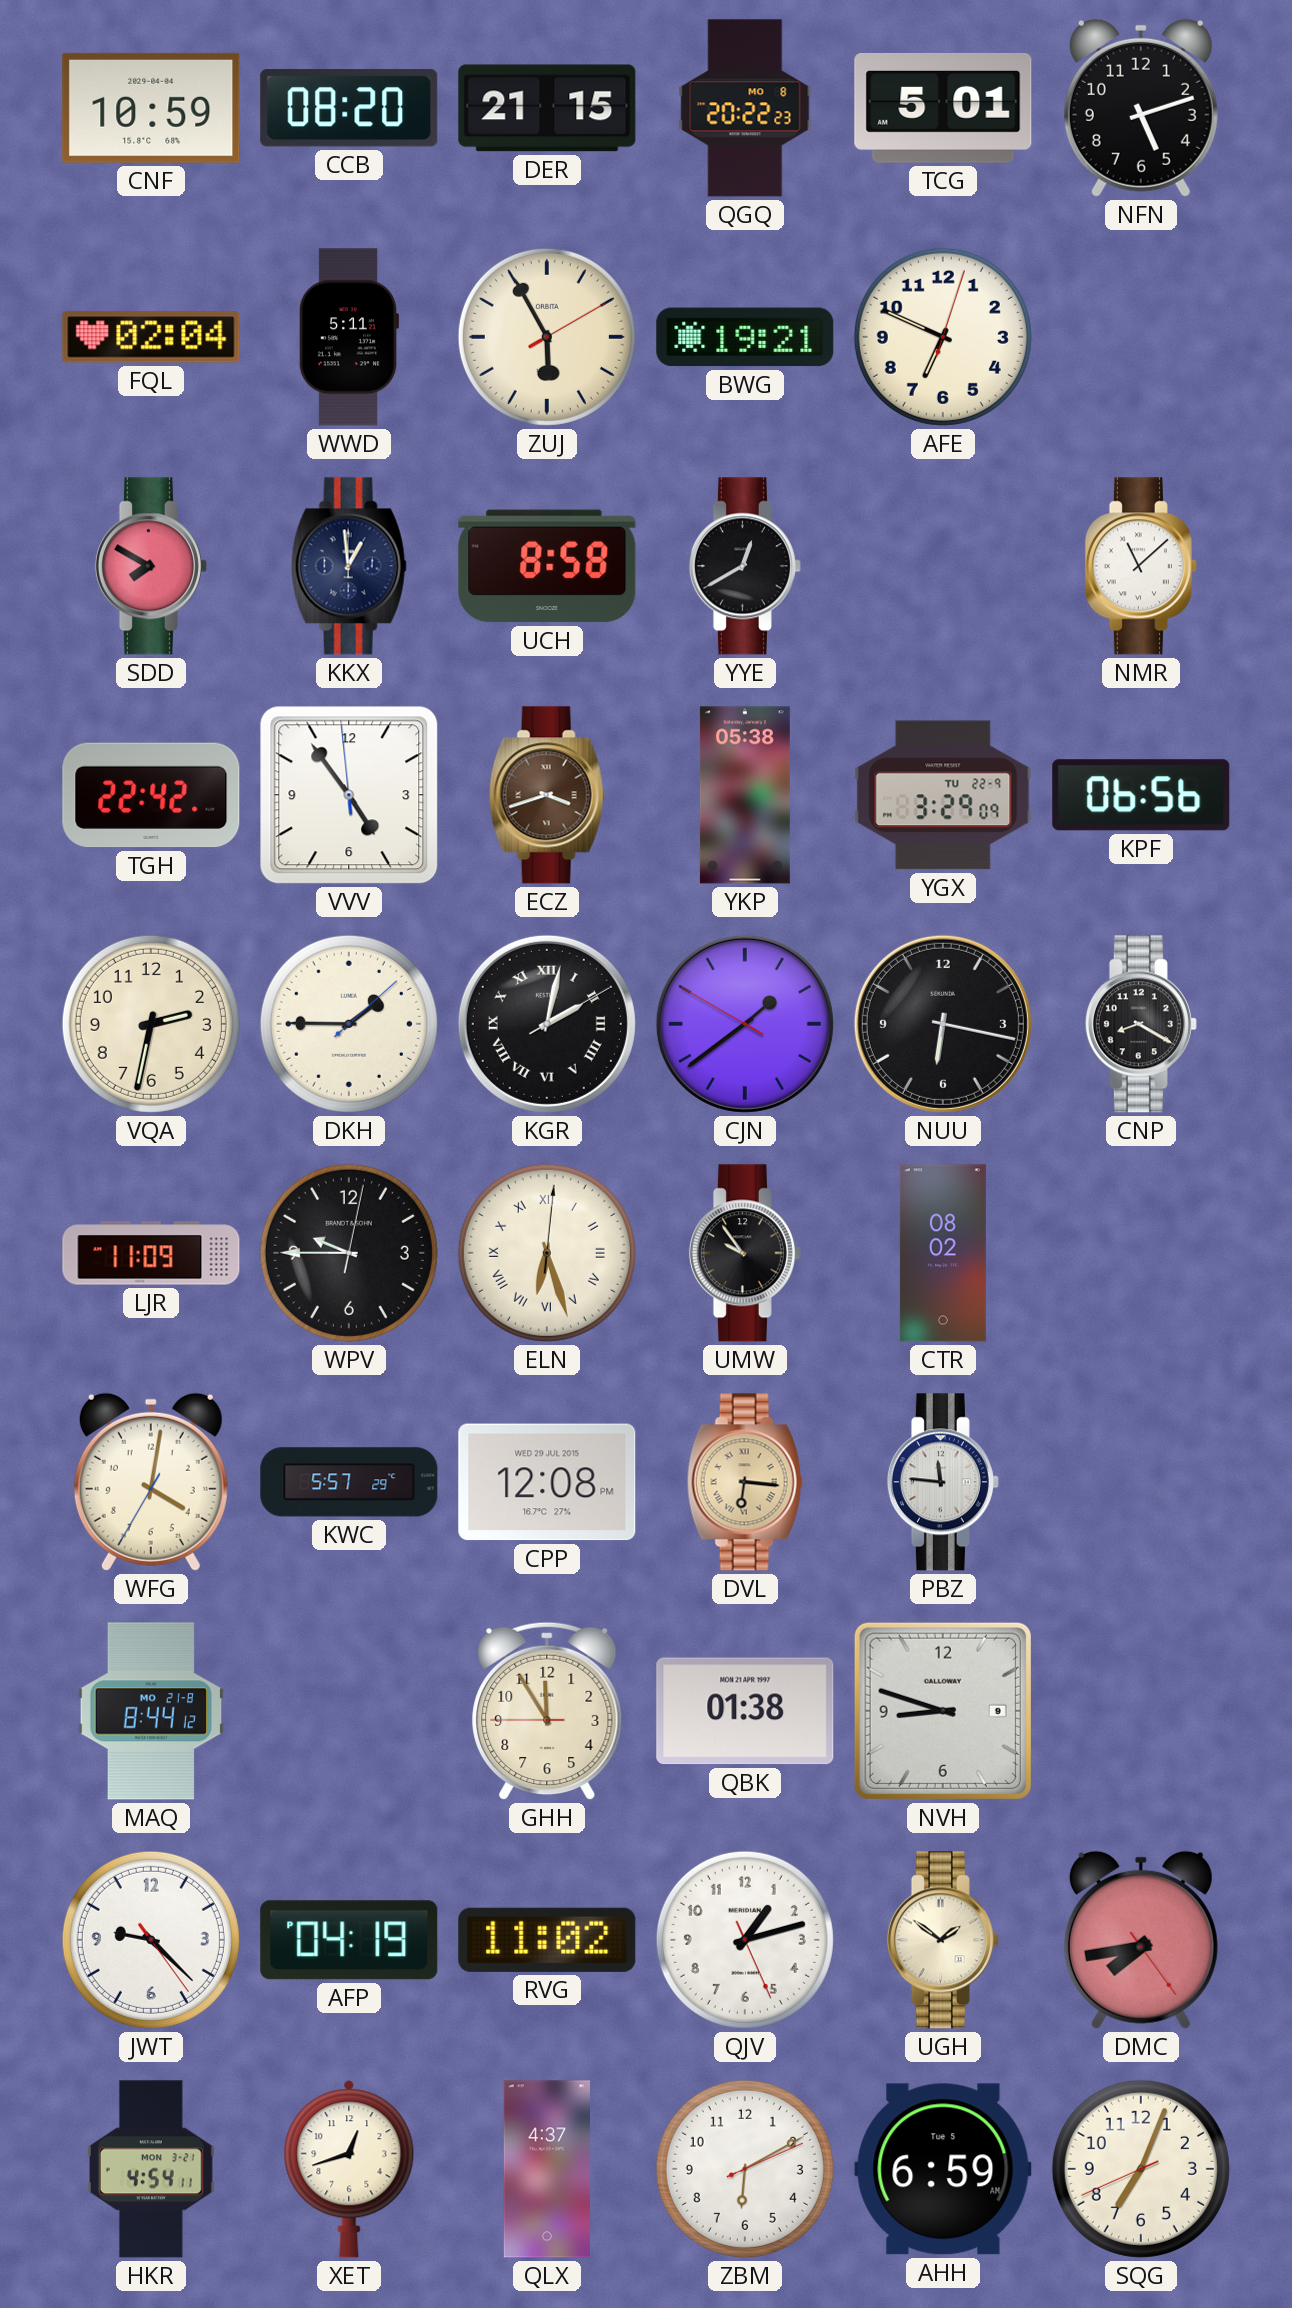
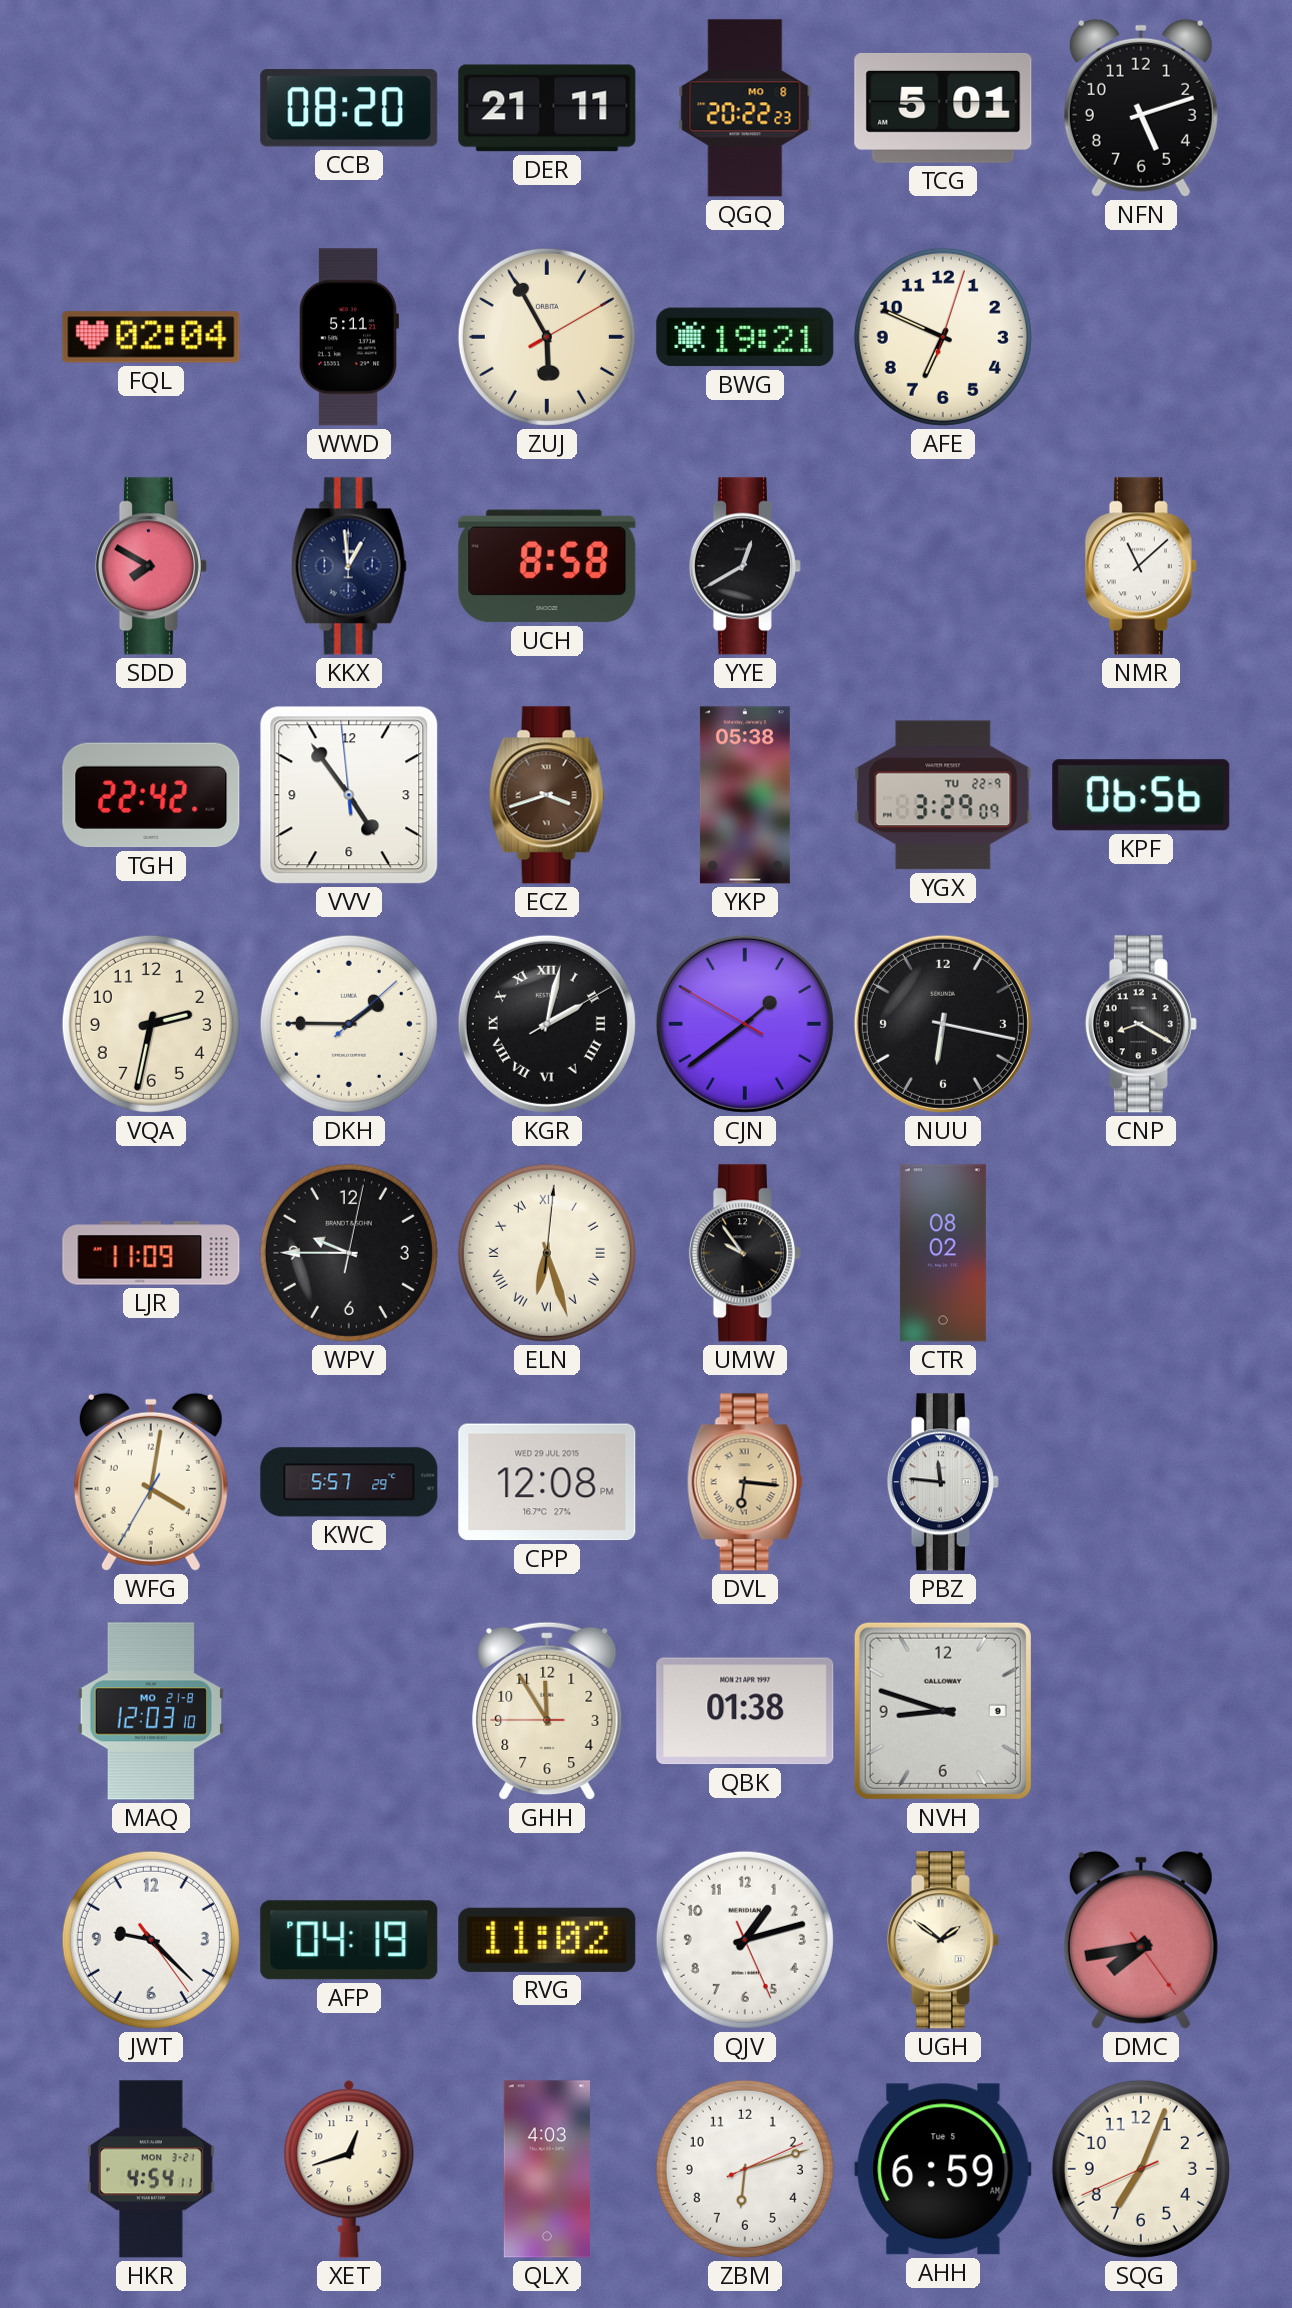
CNF: 10:59 -> none
DER: 21:15 -> 21:11
MAQ: 8:44 -> 12:03
QLX: 4:37 -> 4:03
ZBM: 6:10 -> 6:12
